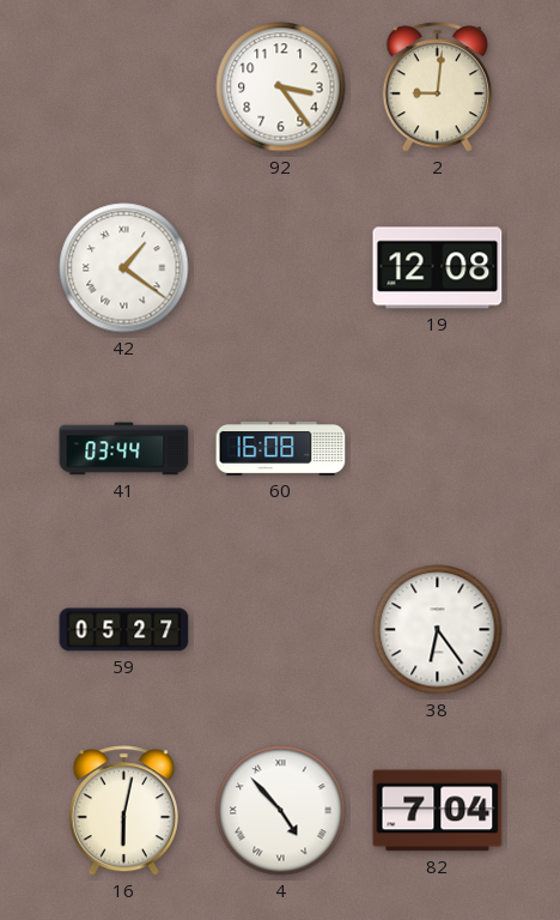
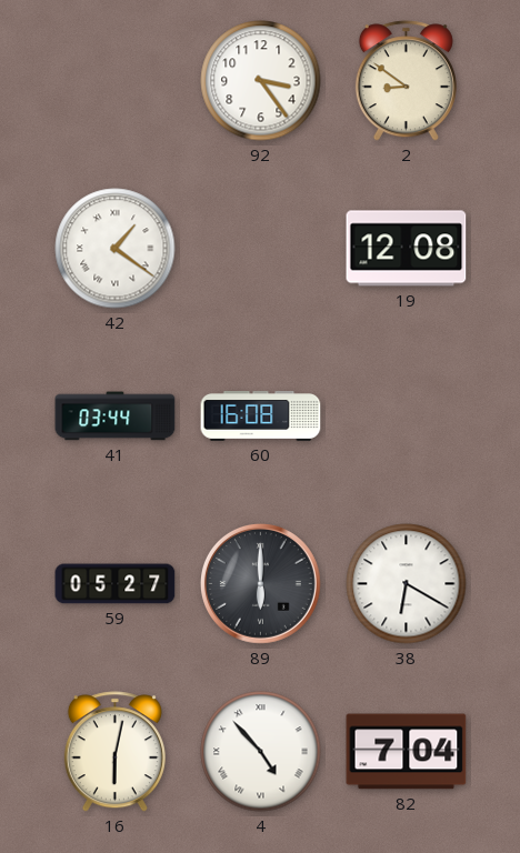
2: 9:01 -> 8:51
89: none -> 6:00
38: 6:24 -> 6:20
